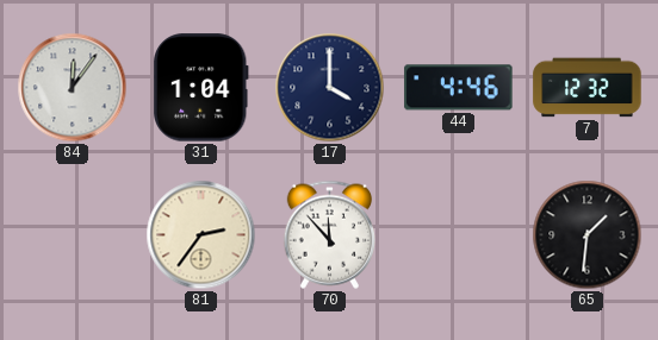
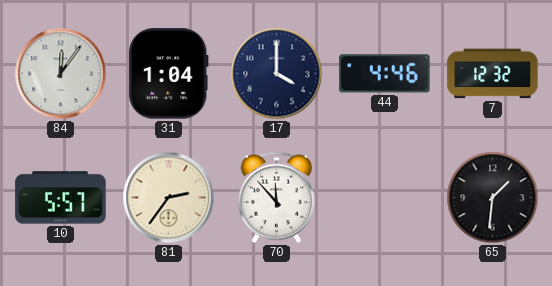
10: none -> 5:57
